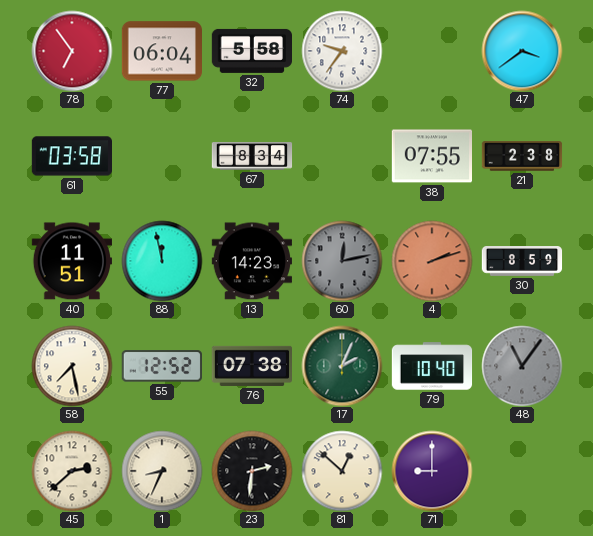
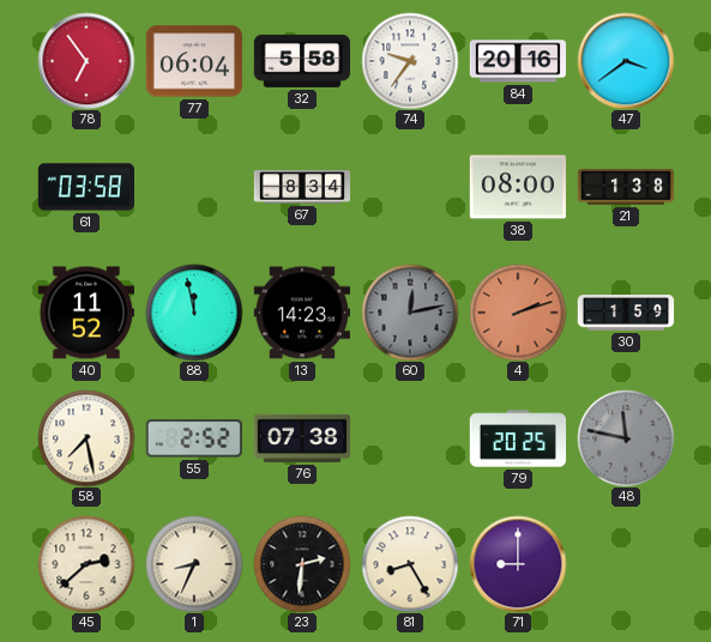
84: none -> 20:16
38: 07:55 -> 08:00
21: 2:38 -> 1:38
40: 11:51 -> 11:52
30: 8:59 -> 1:59
55: 12:52 -> 2:52
17: 2:04 -> none
79: 10:40 -> 20:25
48: 11:06 -> 11:47
81: 12:52 -> 8:25
